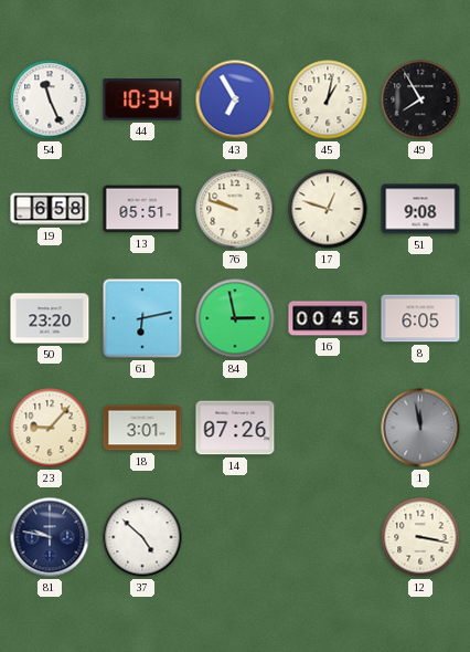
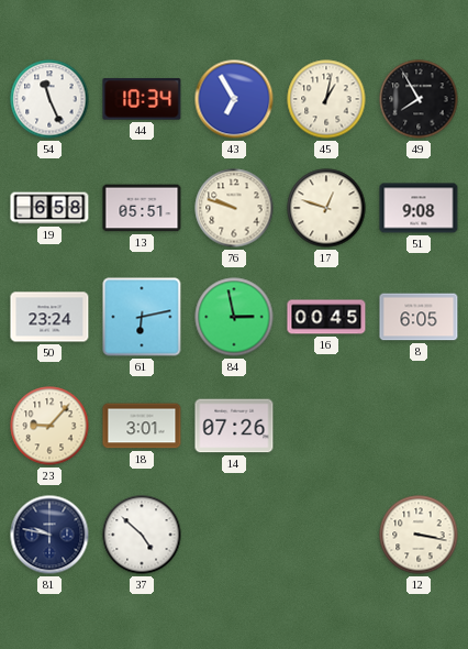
50: 23:20 -> 23:24
1: 11:58 -> none
